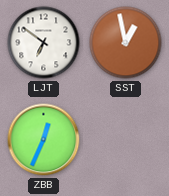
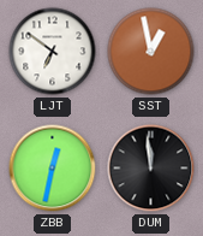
ZBB: 12:34 -> 12:32
DUM: none -> 11:59
